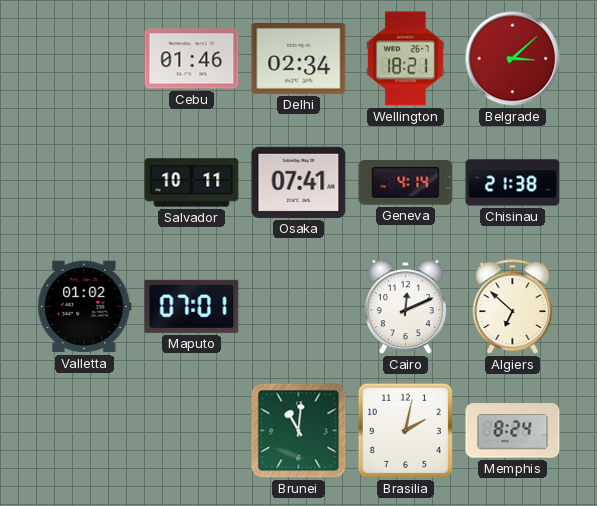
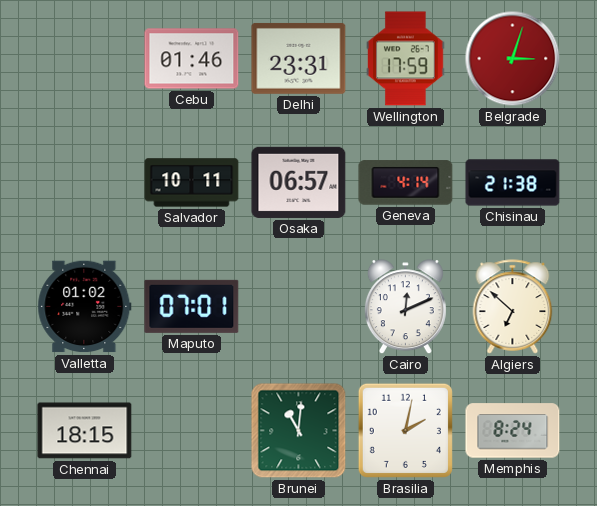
Delhi: 02:34 -> 23:31
Wellington: 18:21 -> 17:59
Belgrade: 3:08 -> 3:03
Osaka: 07:41 -> 06:57
Chennai: none -> 18:15
